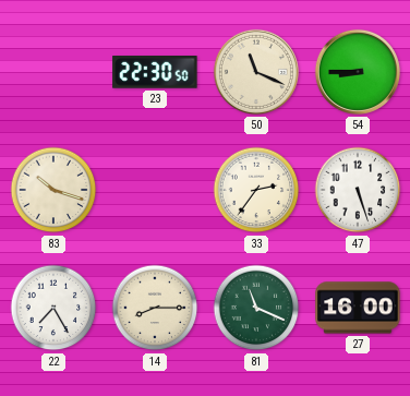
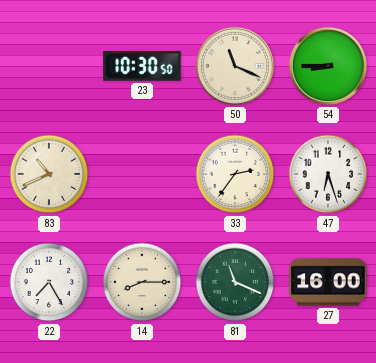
23: 22:30 -> 10:30
83: 10:18 -> 10:41
47: 5:27 -> 6:27
